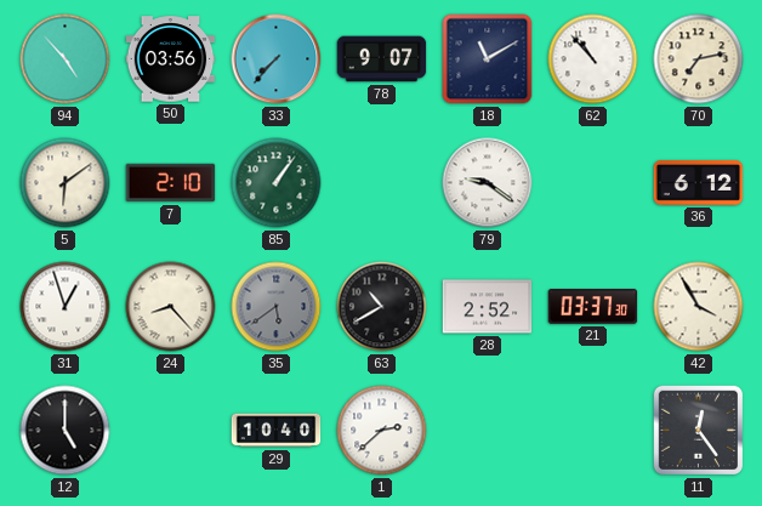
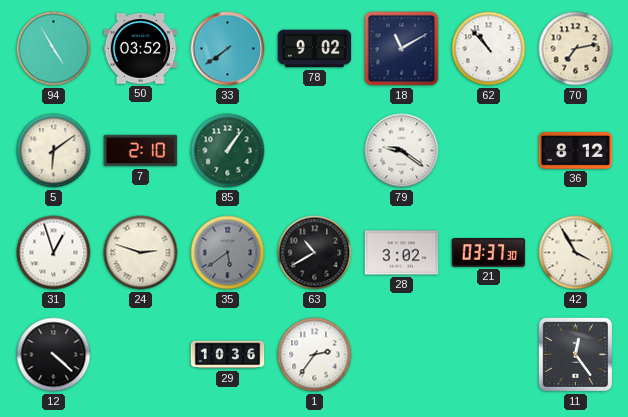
94: 4:53 -> 4:55
50: 03:56 -> 03:52
33: 7:37 -> 7:39
78: 9:07 -> 9:02
36: 6:12 -> 8:12
24: 8:23 -> 2:48
28: 2:52 -> 3:02
12: 5:00 -> 4:22
29: 10:40 -> 10:36
1: 2:38 -> 2:36
